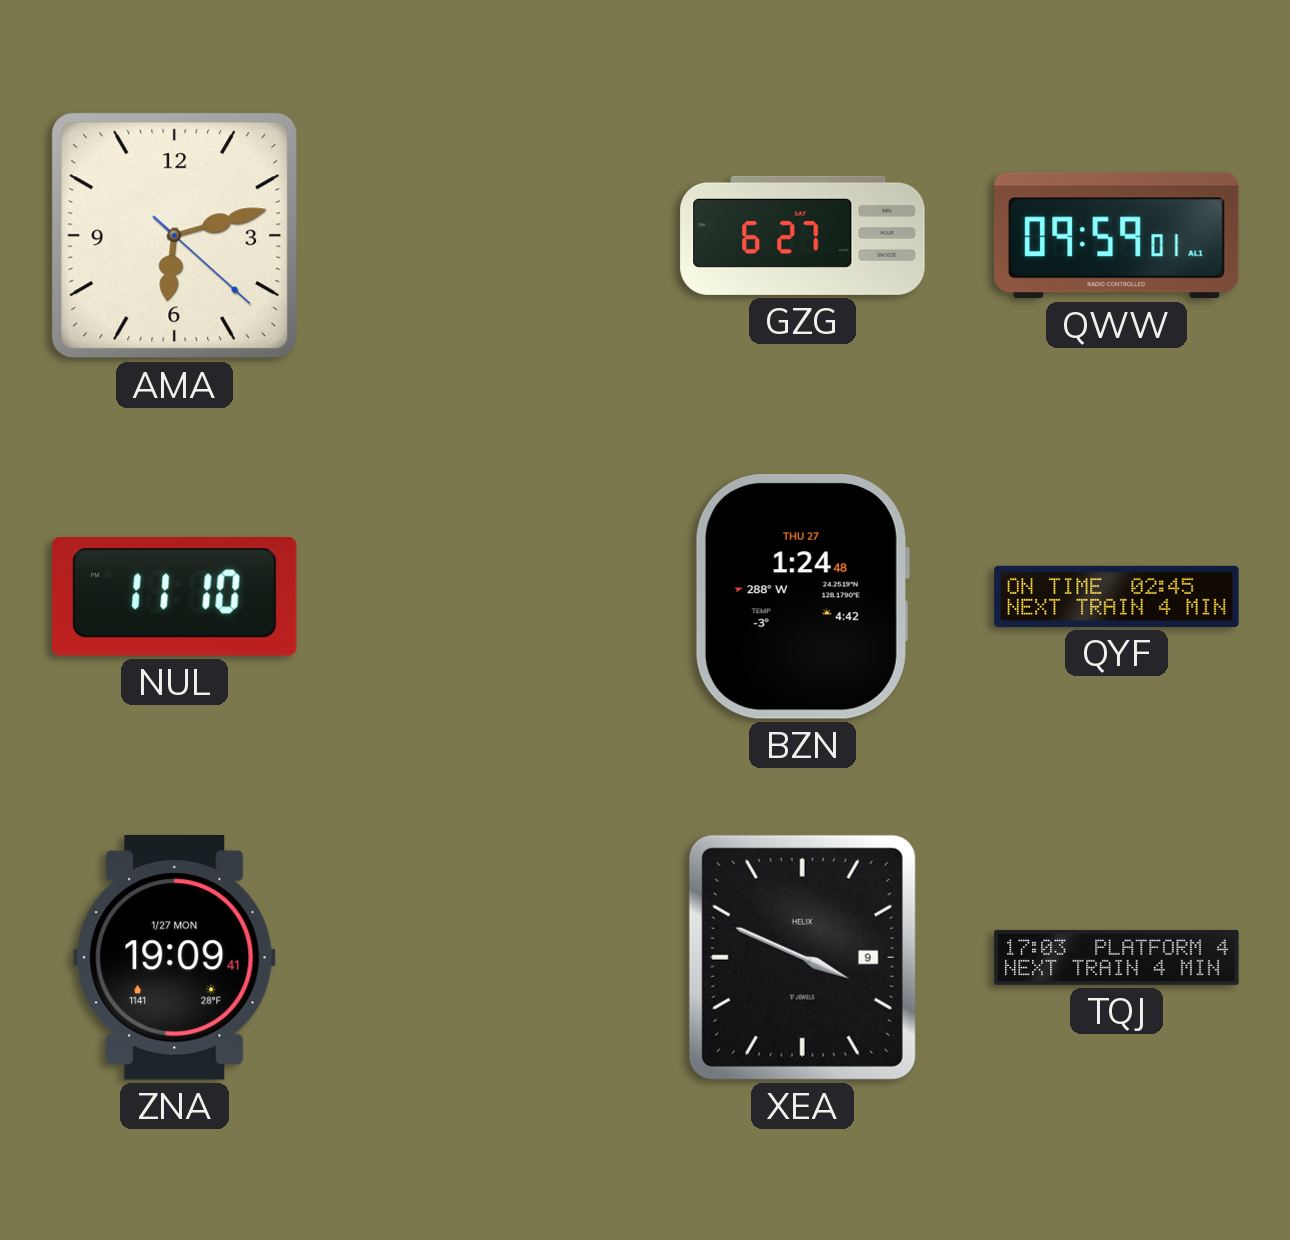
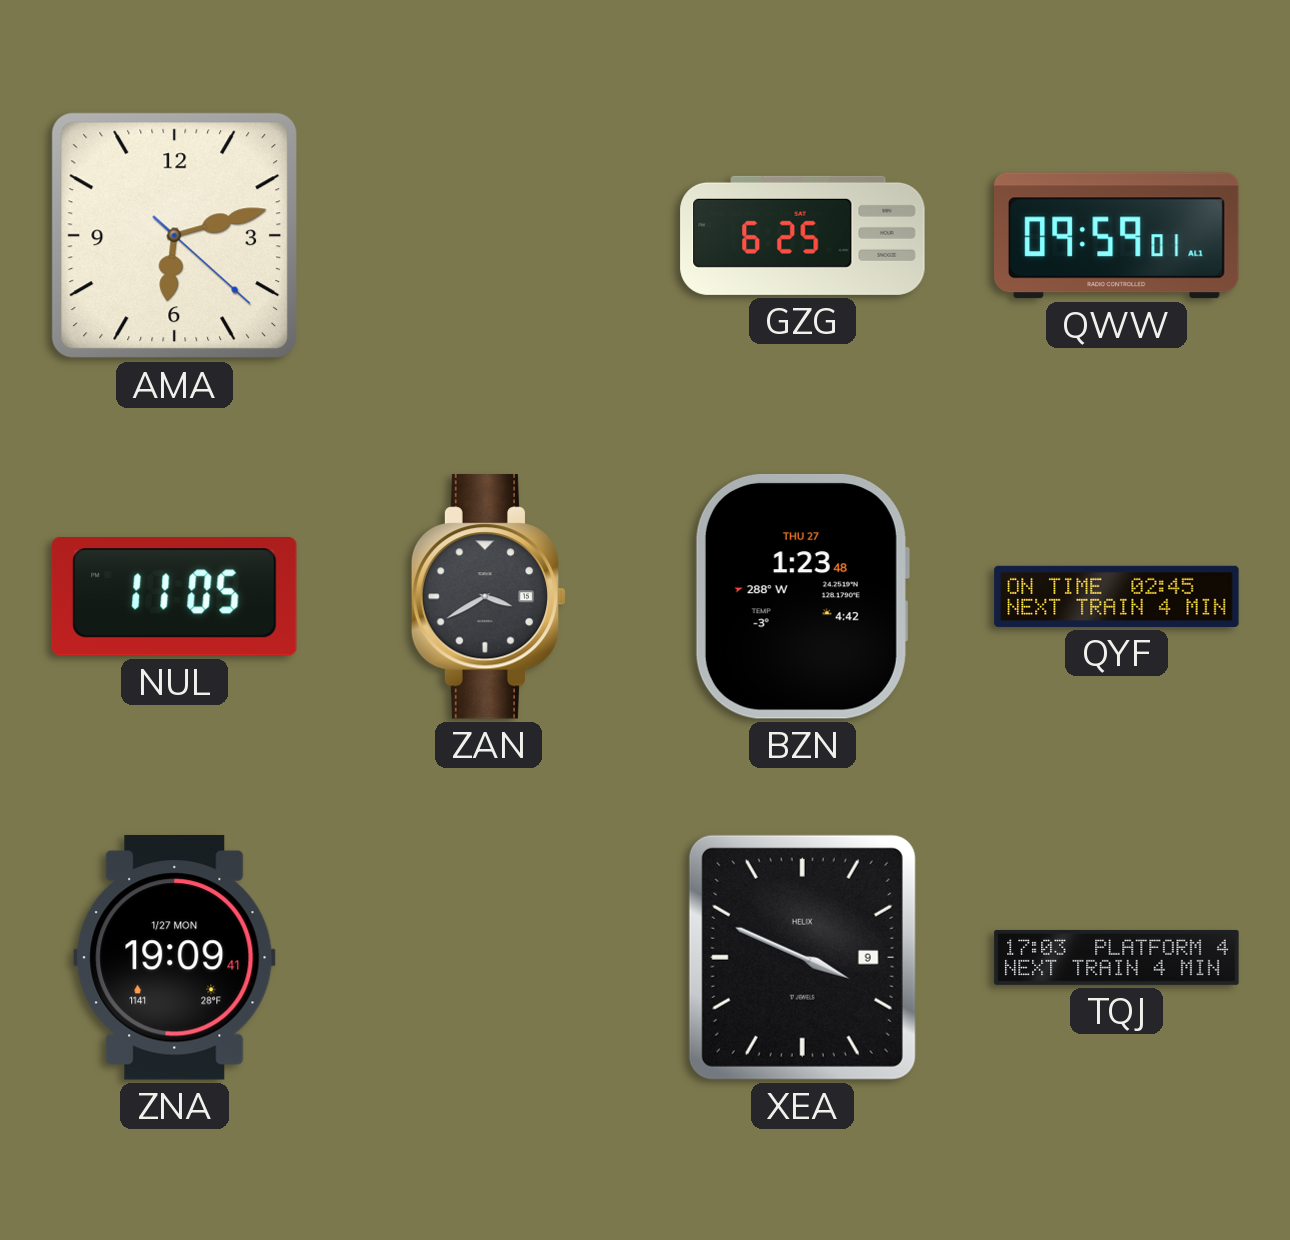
GZG: 6:27 -> 6:25
NUL: 11:10 -> 11:05
ZAN: none -> 3:40
BZN: 1:24 -> 1:23
